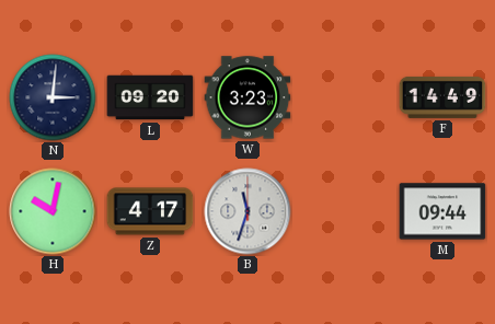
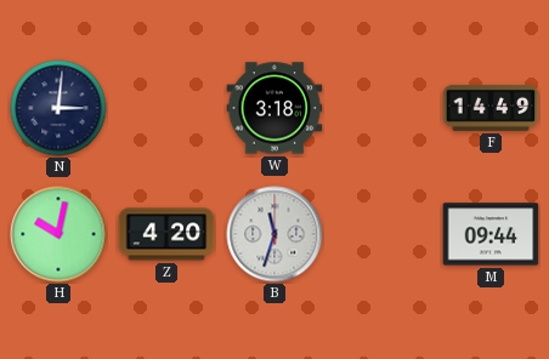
L: 09:20 -> none
W: 3:23 -> 3:18
Z: 4:17 -> 4:20
